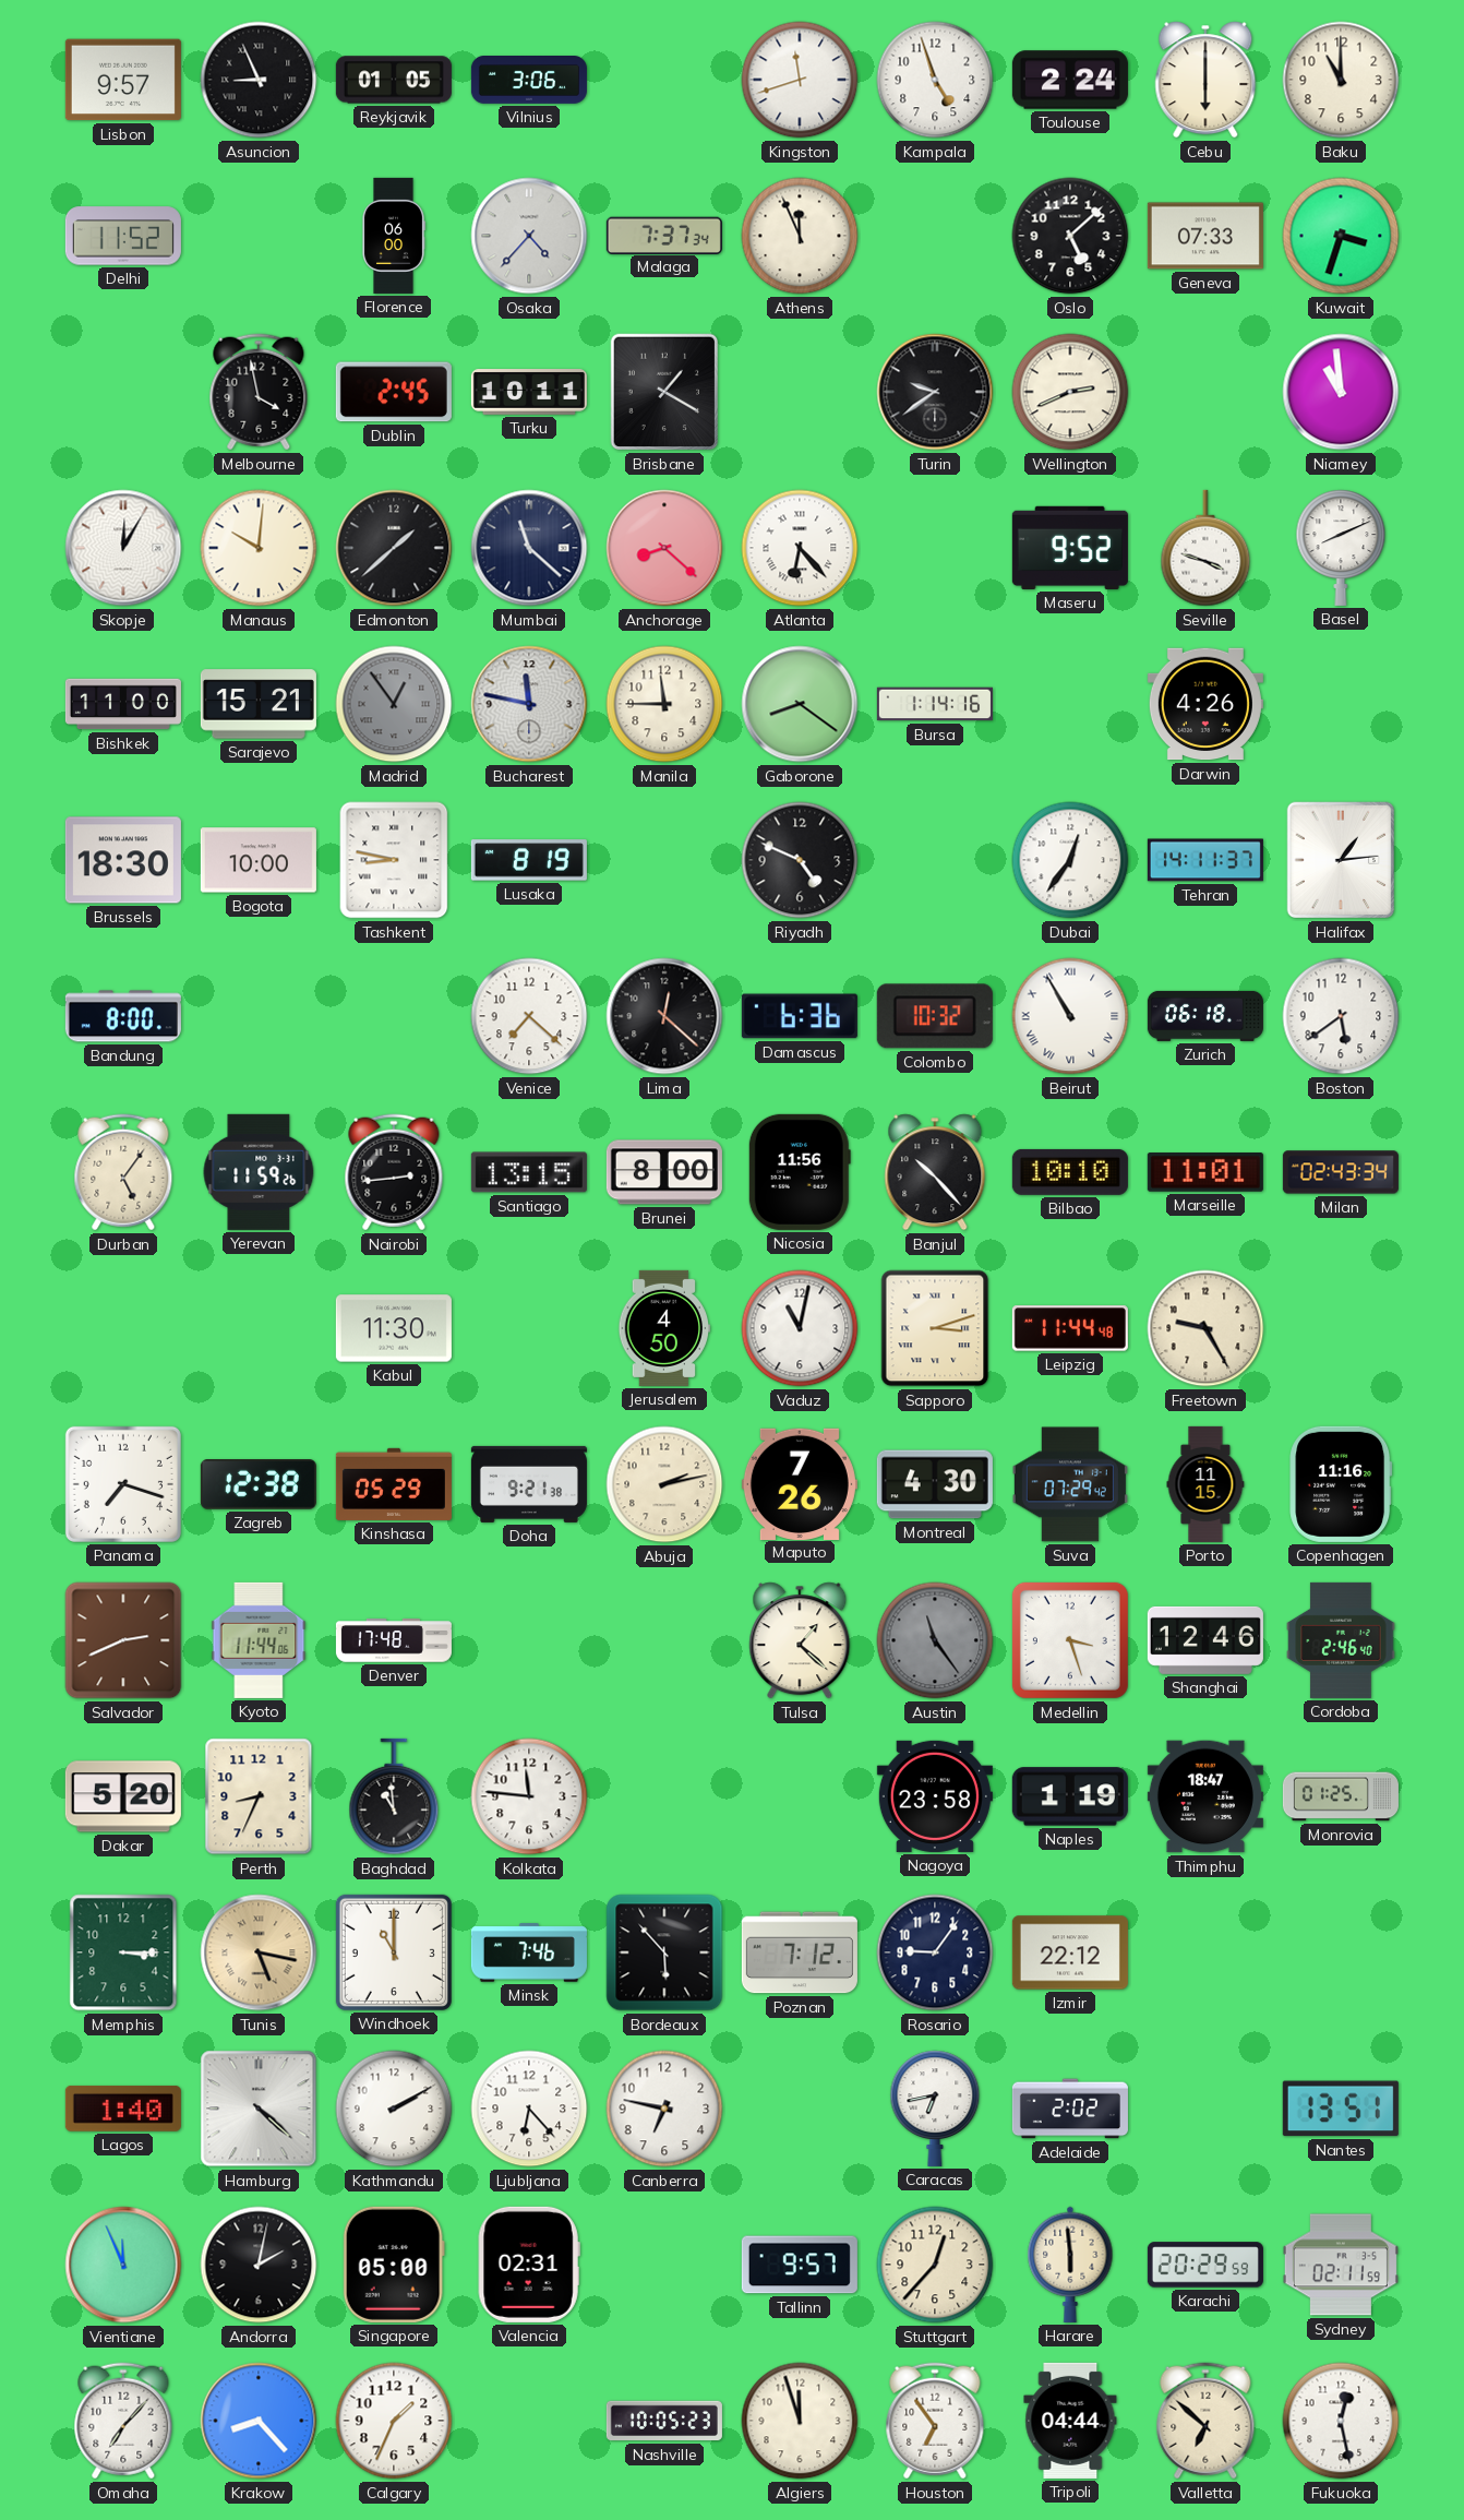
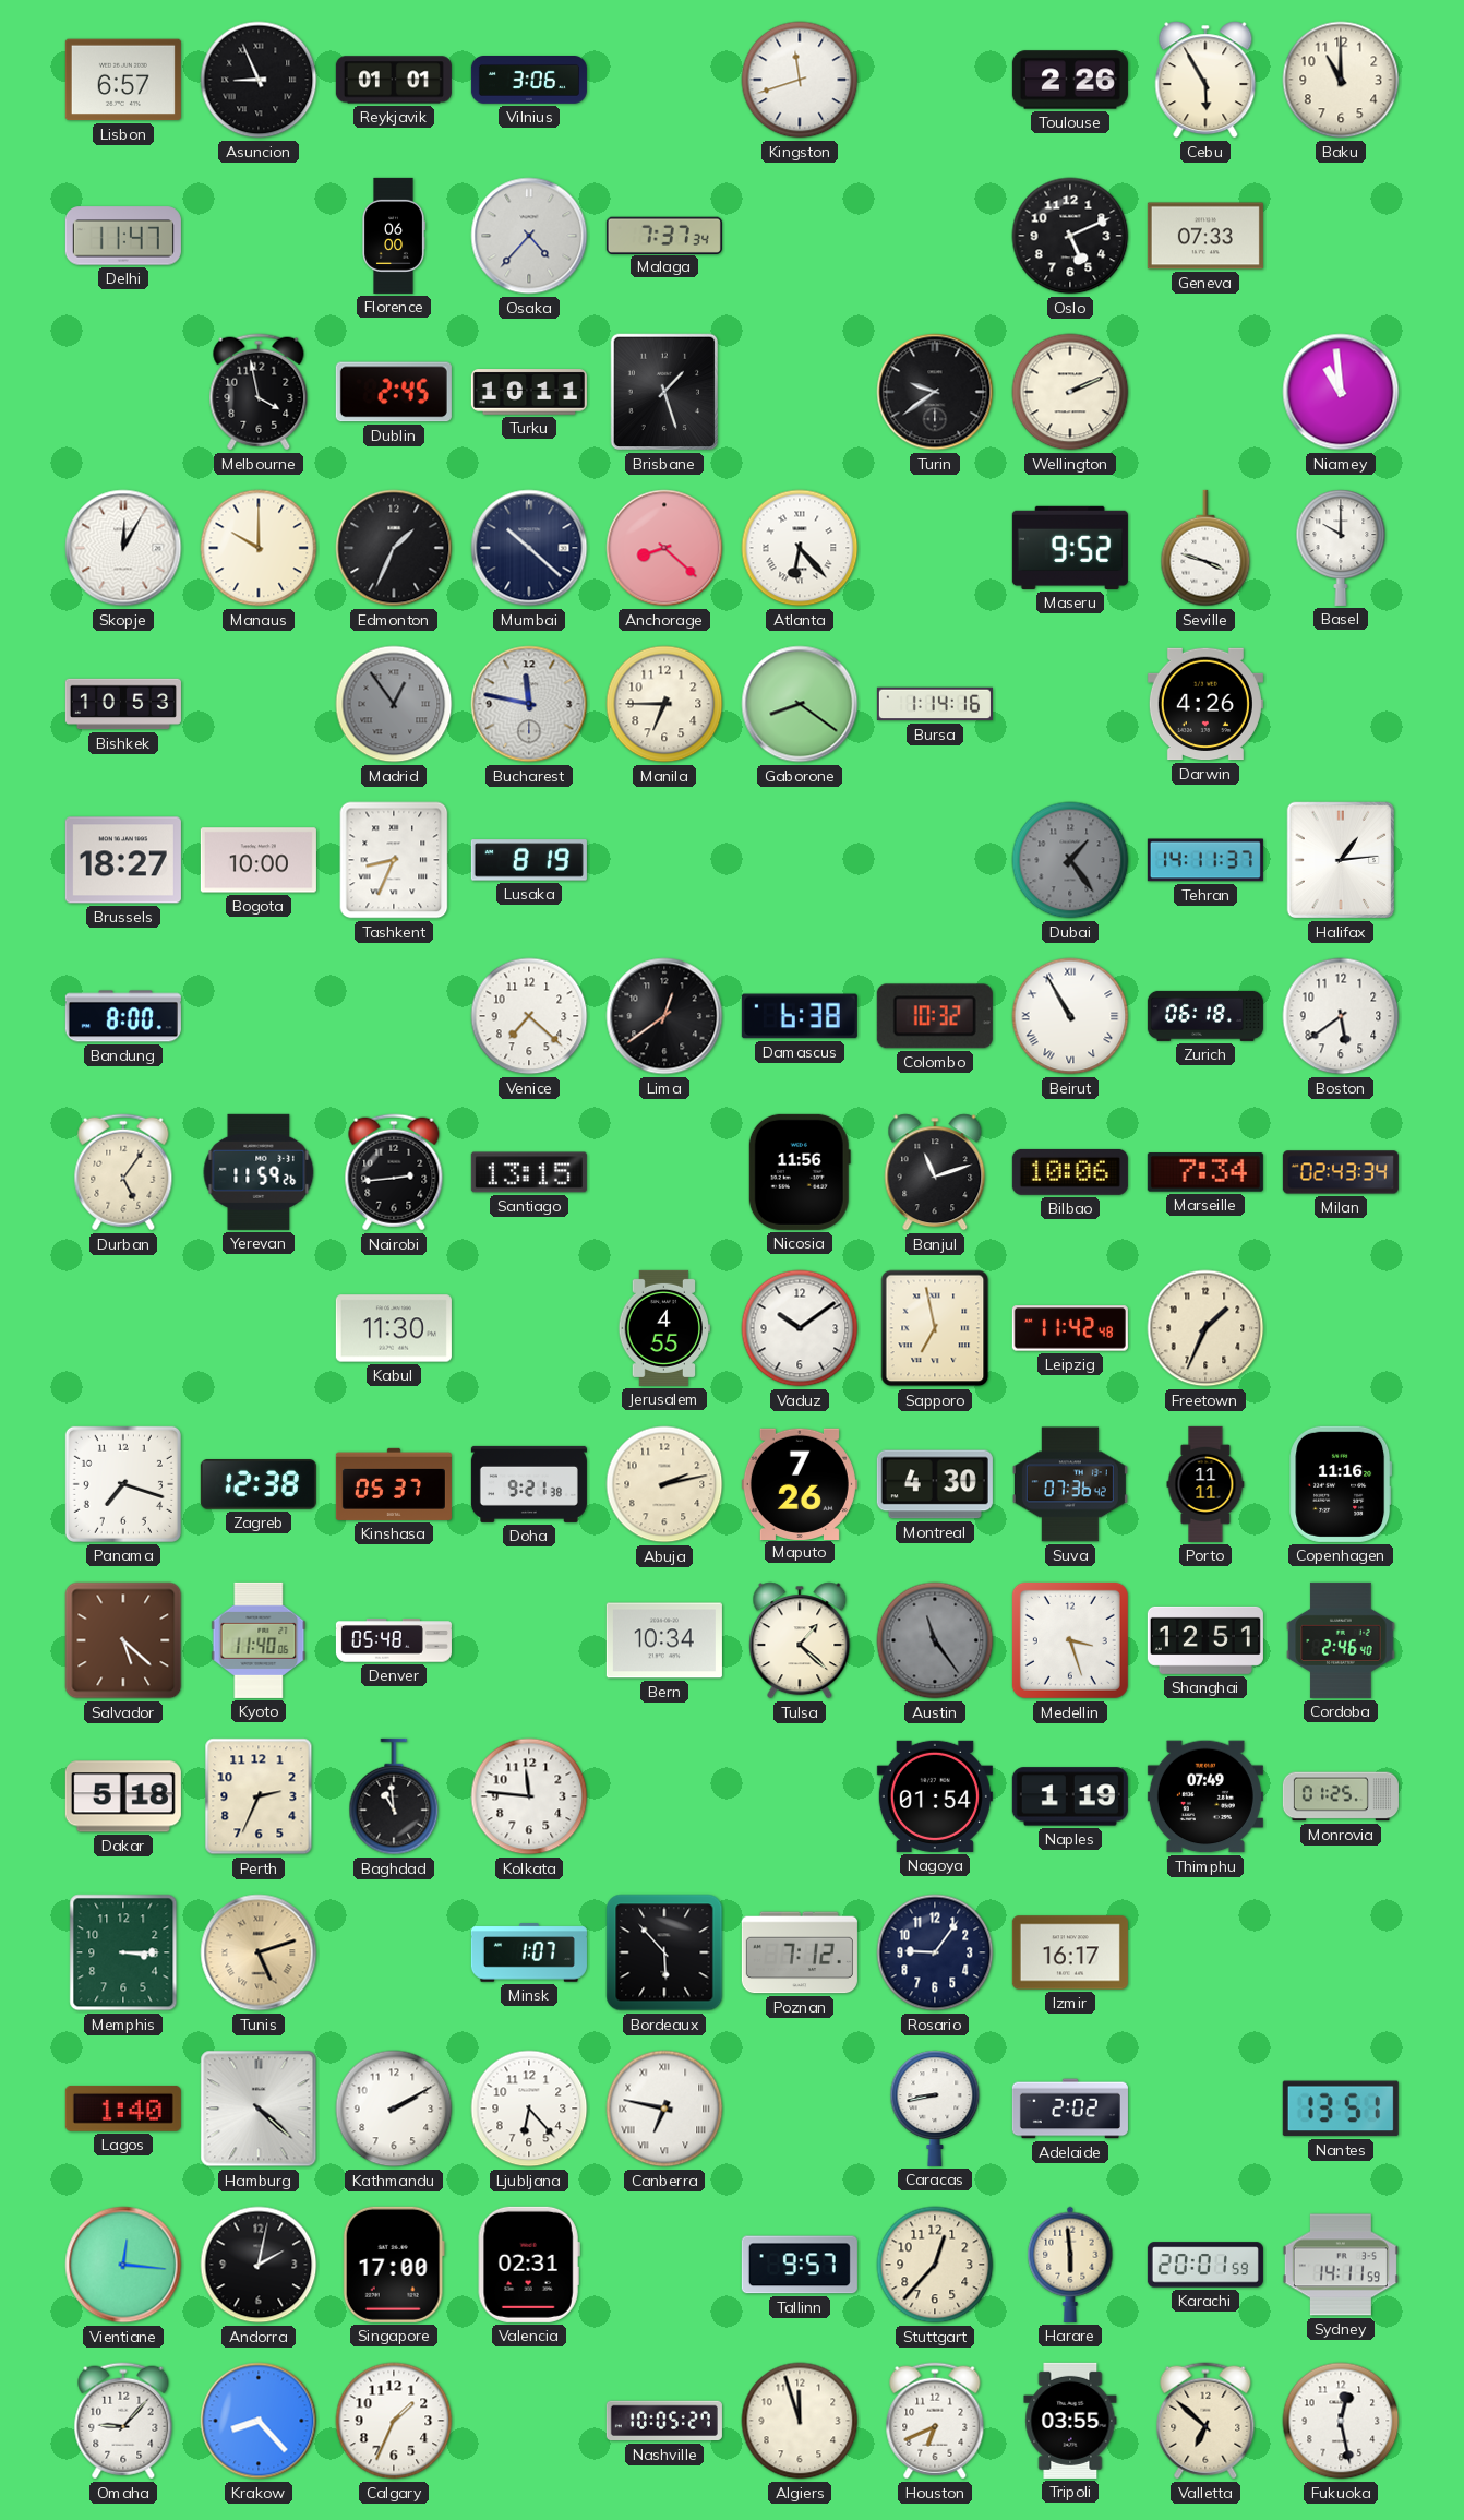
Lisbon: 9:57 -> 6:57
Reykjavik: 01:05 -> 01:01
Kampala: 4:57 -> none
Toulouse: 2:24 -> 2:26
Cebu: 6:00 -> 5:55
Delhi: 11:52 -> 11:47
Athens: 11:56 -> none
Oslo: 5:08 -> 5:11
Kuwait: 3:33 -> none
Brisbane: 1:20 -> 1:27
Wellington: 2:41 -> 2:11
Manaus: 10:01 -> 10:00
Edmonton: 1:38 -> 1:34
Mumbai: 11:22 -> 10:22
Basel: 8:11 -> 10:00
Bishkek: 11:00 -> 10:53
Sarajevo: 15:21 -> none
Manila: 11:45 -> 6:45
Brussels: 18:30 -> 18:27
Tashkent: 8:47 -> 8:34
Riyadh: 4:49 -> none
Dubai: 12:36 -> 1:24
Dubai dial: white -> grey
Lima: 12:22 -> 12:39
Damascus: 6:36 -> 6:38
Brunei: 8:00 -> none
Banjul: 10:23 -> 11:12
Bilbao: 10:10 -> 10:06
Marseille: 11:01 -> 7:34
Jerusalem: 4:50 -> 4:55
Vaduz: 11:02 -> 10:09
Sapporo: 3:12 -> 6:58
Leipzig: 11:44 -> 11:42
Freetown: 9:25 -> 1:34
Kinshasa: 05:29 -> 05:37
Suva: 07:29 -> 07:36
Porto: 11:15 -> 11:11
Salvador: 2:41 -> 5:22
Kyoto: 11:44 -> 11:40
Denver: 17:48 -> 05:48
Bern: none -> 10:34
Shanghai: 12:46 -> 12:51
Dakar: 5:20 -> 5:18
Perth: 8:34 -> 2:34
Nagoya: 23:58 -> 01:54
Thimphu: 18:47 -> 07:49
Tunis: 5:17 -> 5:12
Windhoek: 11:00 -> none
Minsk: 7:46 -> 1:07
Izmir: 22:12 -> 16:17
Canberra numerals: Arabic -> Roman
Caracas: 6:43 -> 8:43
Vientiane: 11:56 -> 12:16
Singapore: 05:00 -> 17:00
Karachi: 20:29 -> 20:01
Sydney: 02:11 -> 14:11
Omaha: 7:07 -> 9:07
Nashville: 10:05:23 -> 10:05:27
Houston: 6:54 -> 6:41
Tripoli: 04:44 -> 03:55
